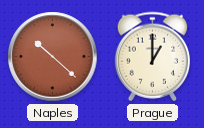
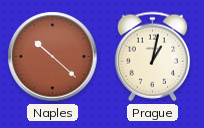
Prague: 1:00 -> 1:02
